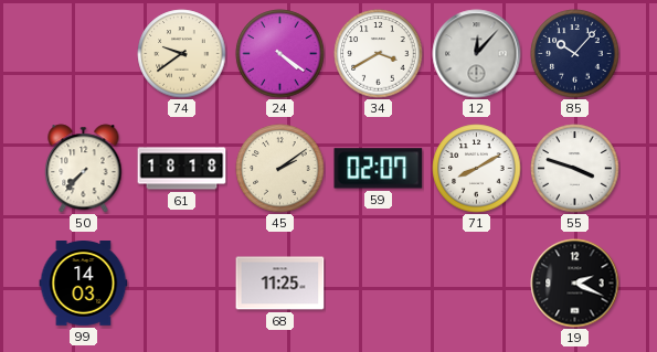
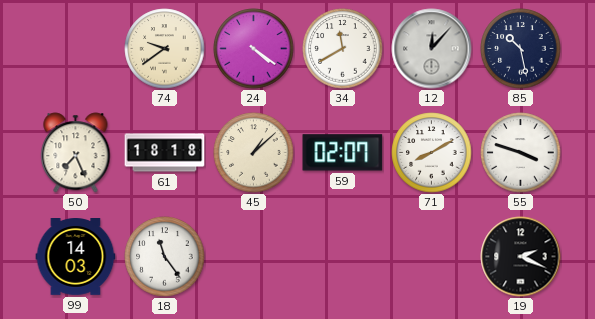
34: 3:40 -> 11:40
85: 10:07 -> 10:28
50: 7:37 -> 7:26
45: 2:09 -> 1:08
18: none -> 11:24
68: 11:25 -> none
